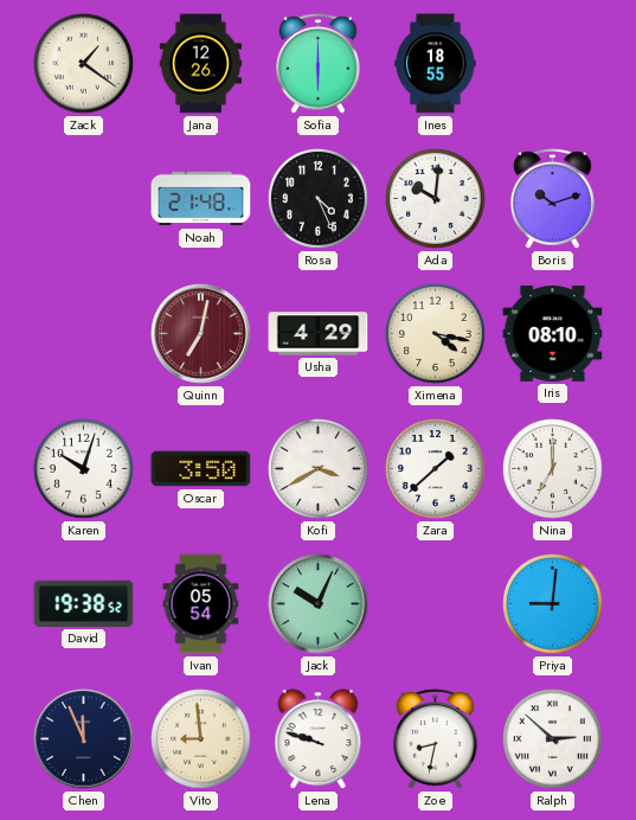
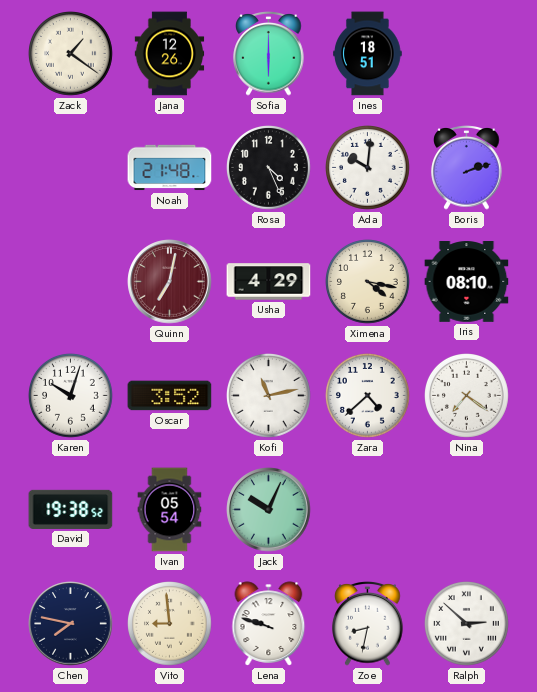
Ines: 18:55 -> 18:51
Boris: 10:12 -> 2:12
Oscar: 3:50 -> 3:52
Kofi: 3:40 -> 11:13
Zara: 1:38 -> 4:38
Nina: 7:00 -> 7:21
Priya: 9:01 -> none
Chen: 11:56 -> 7:47
